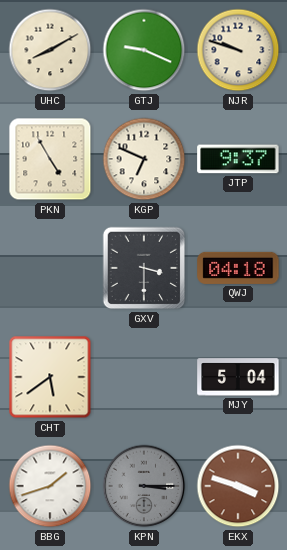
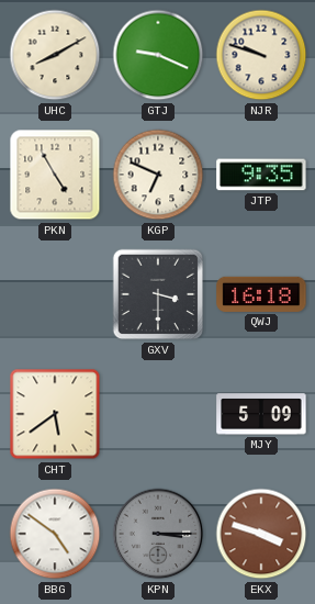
JTP: 9:37 -> 9:35
QWJ: 04:18 -> 16:18
MJY: 5:04 -> 5:09
BBG: 1:42 -> 4:51
